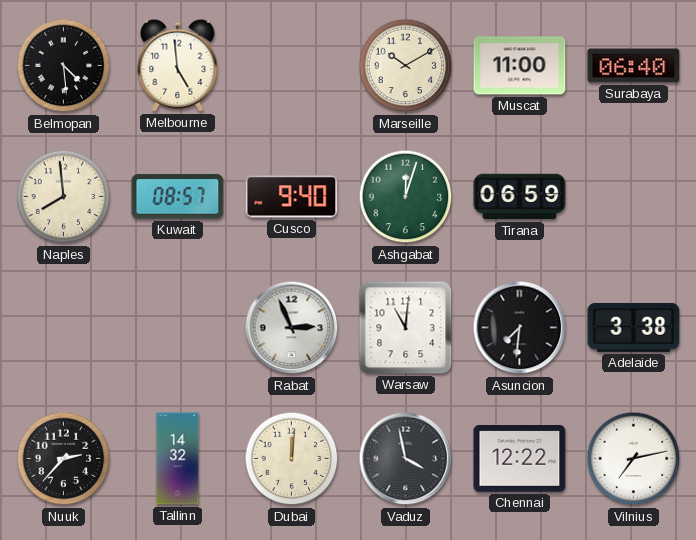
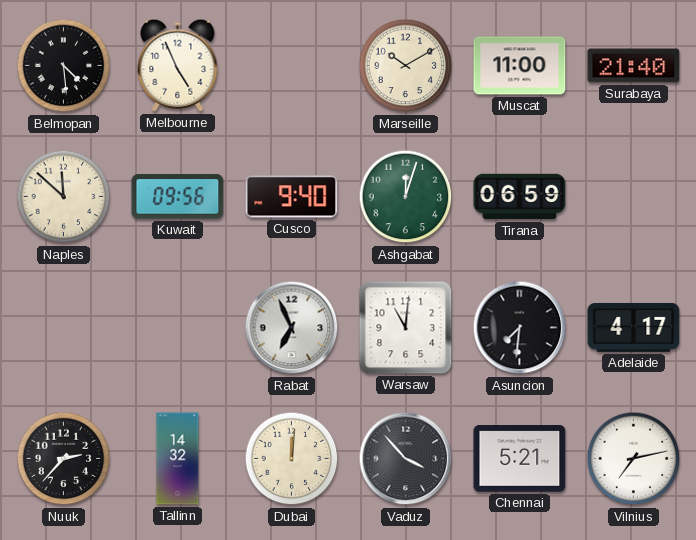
Melbourne: 4:59 -> 4:56
Surabaya: 06:40 -> 21:40
Naples: 7:59 -> 11:52
Kuwait: 08:57 -> 09:56
Rabat: 2:56 -> 6:56
Adelaide: 3:38 -> 4:17
Vaduz: 3:58 -> 3:53
Chennai: 12:22 -> 5:21
